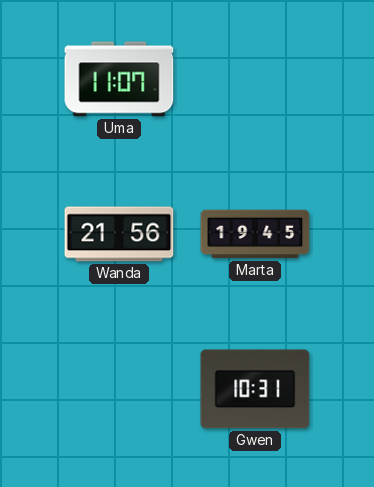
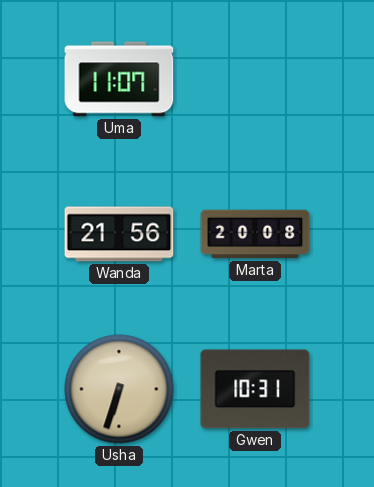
Marta: 19:45 -> 20:08
Usha: none -> 6:33
